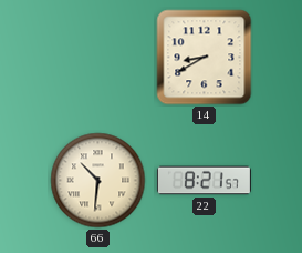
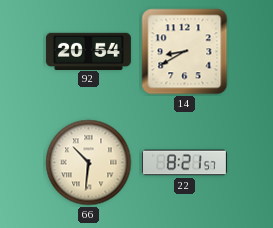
92: none -> 20:54
